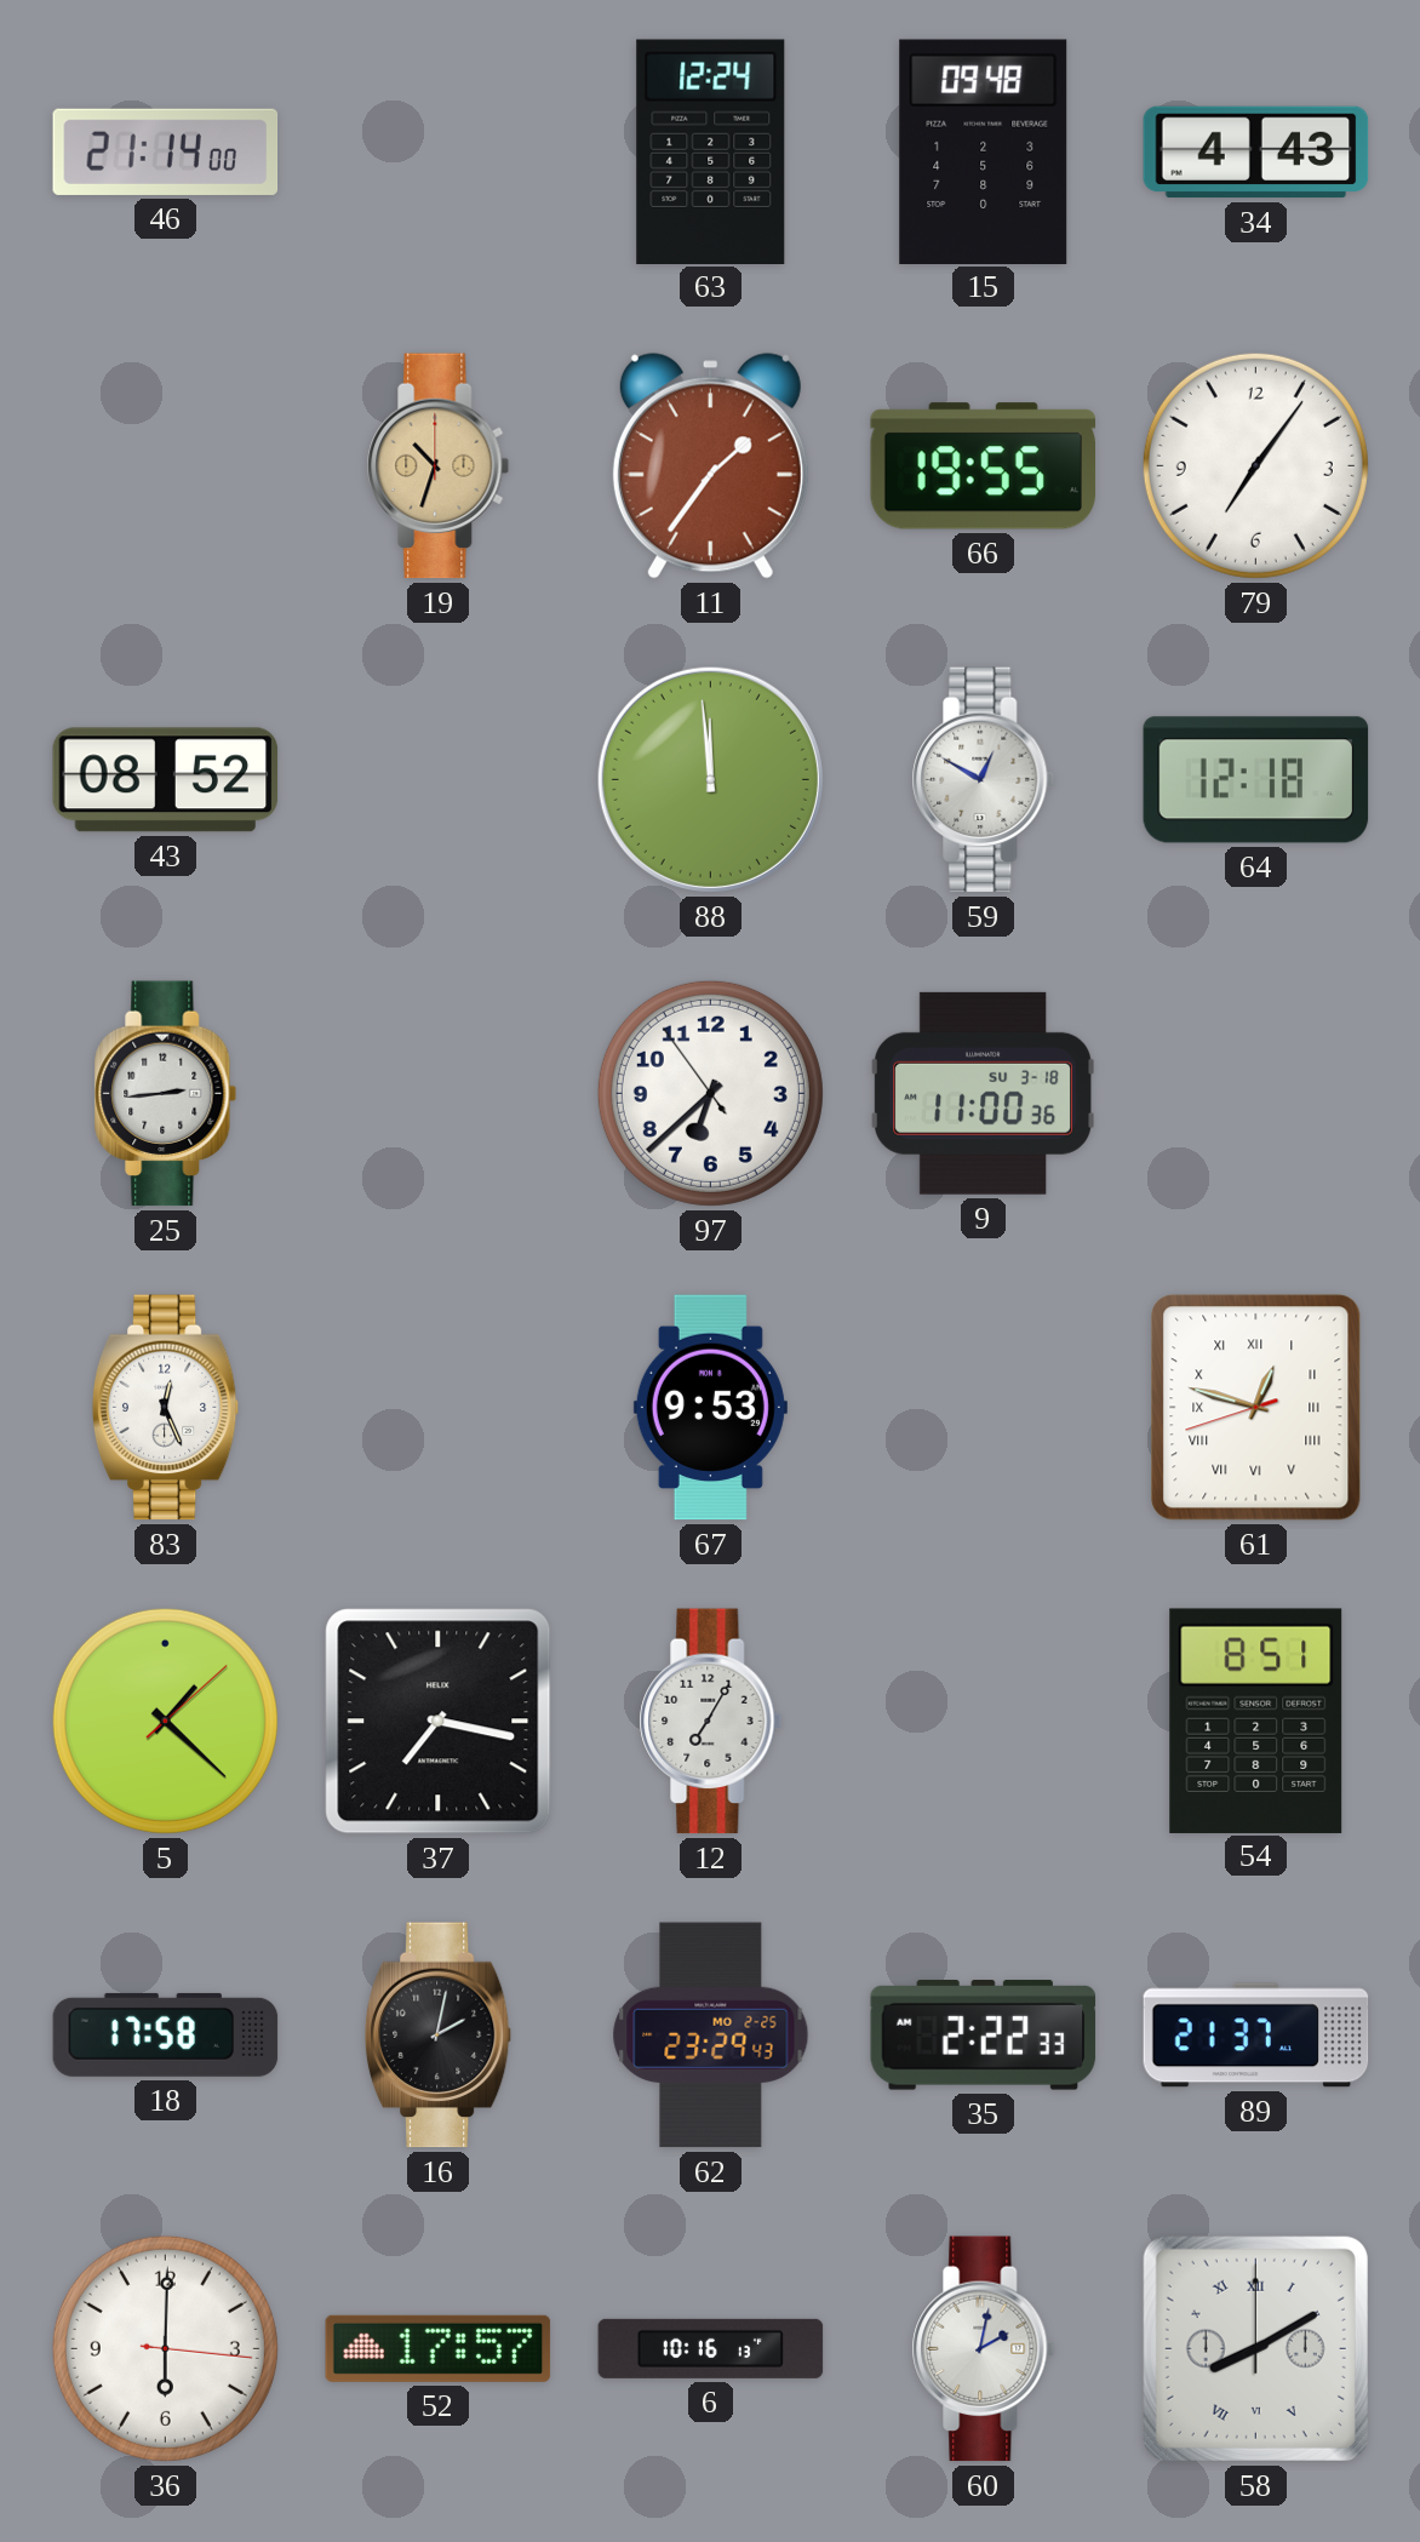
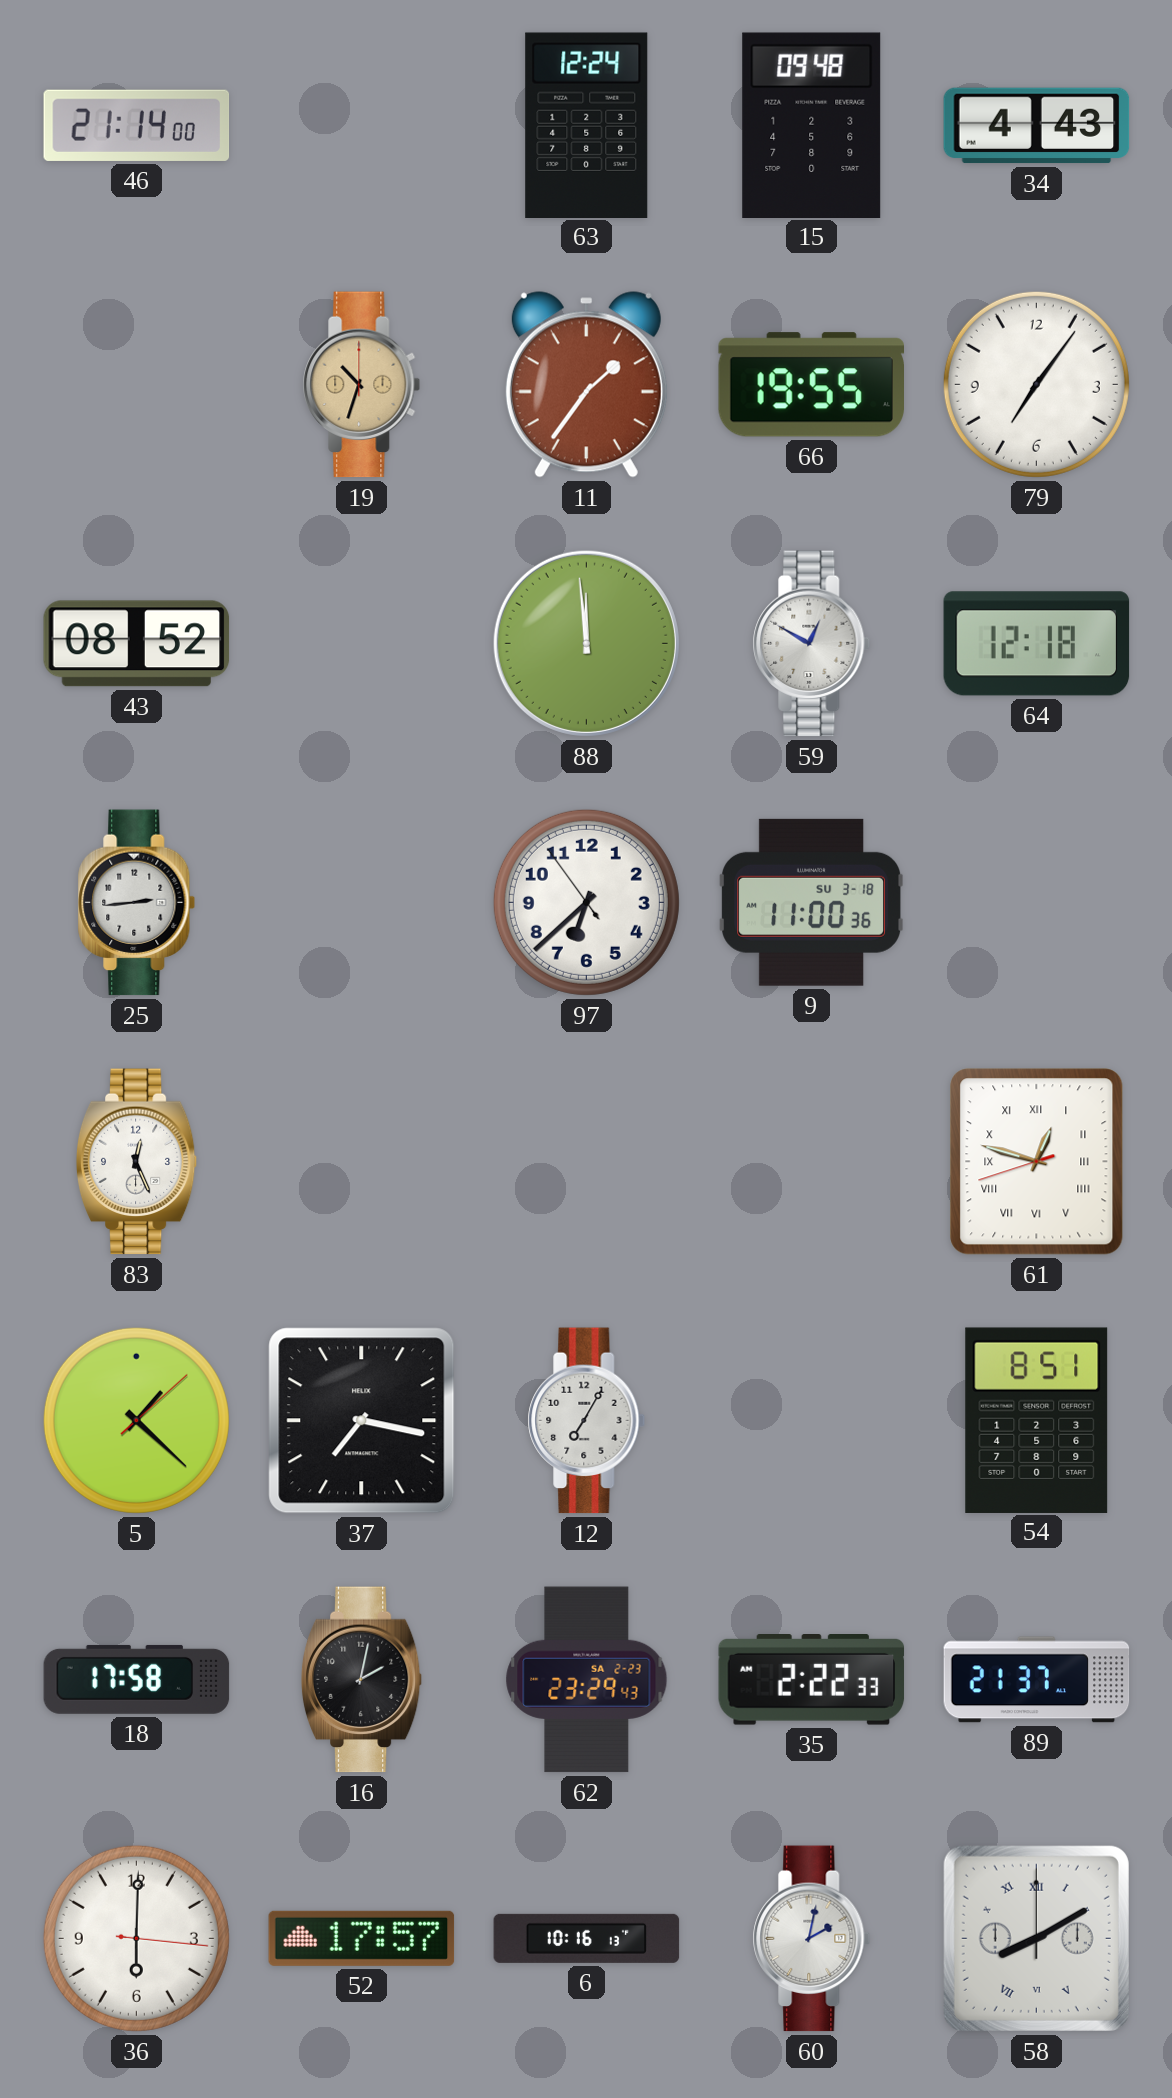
67: 9:53 -> none
62 date: MO 2-25 -> SA 2-23
